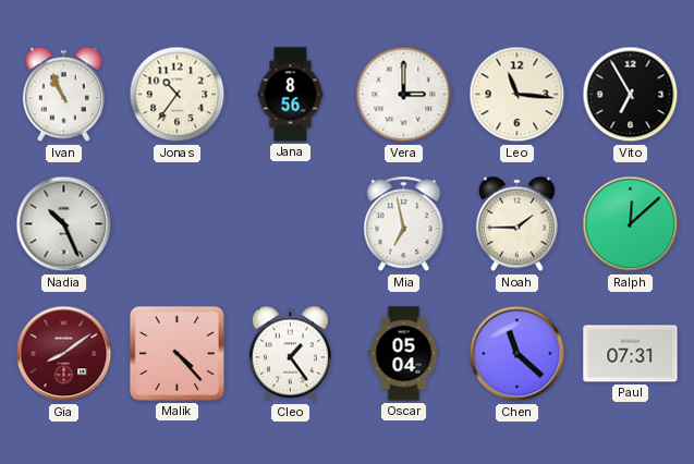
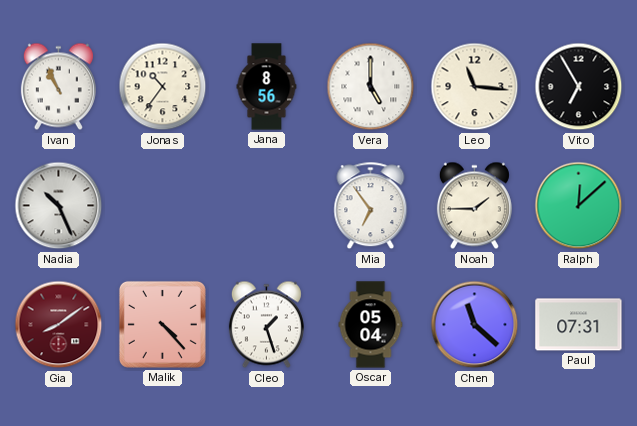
Vera: 3:00 -> 5:00
Mia: 6:58 -> 6:54
Cleo: 1:24 -> 1:27
